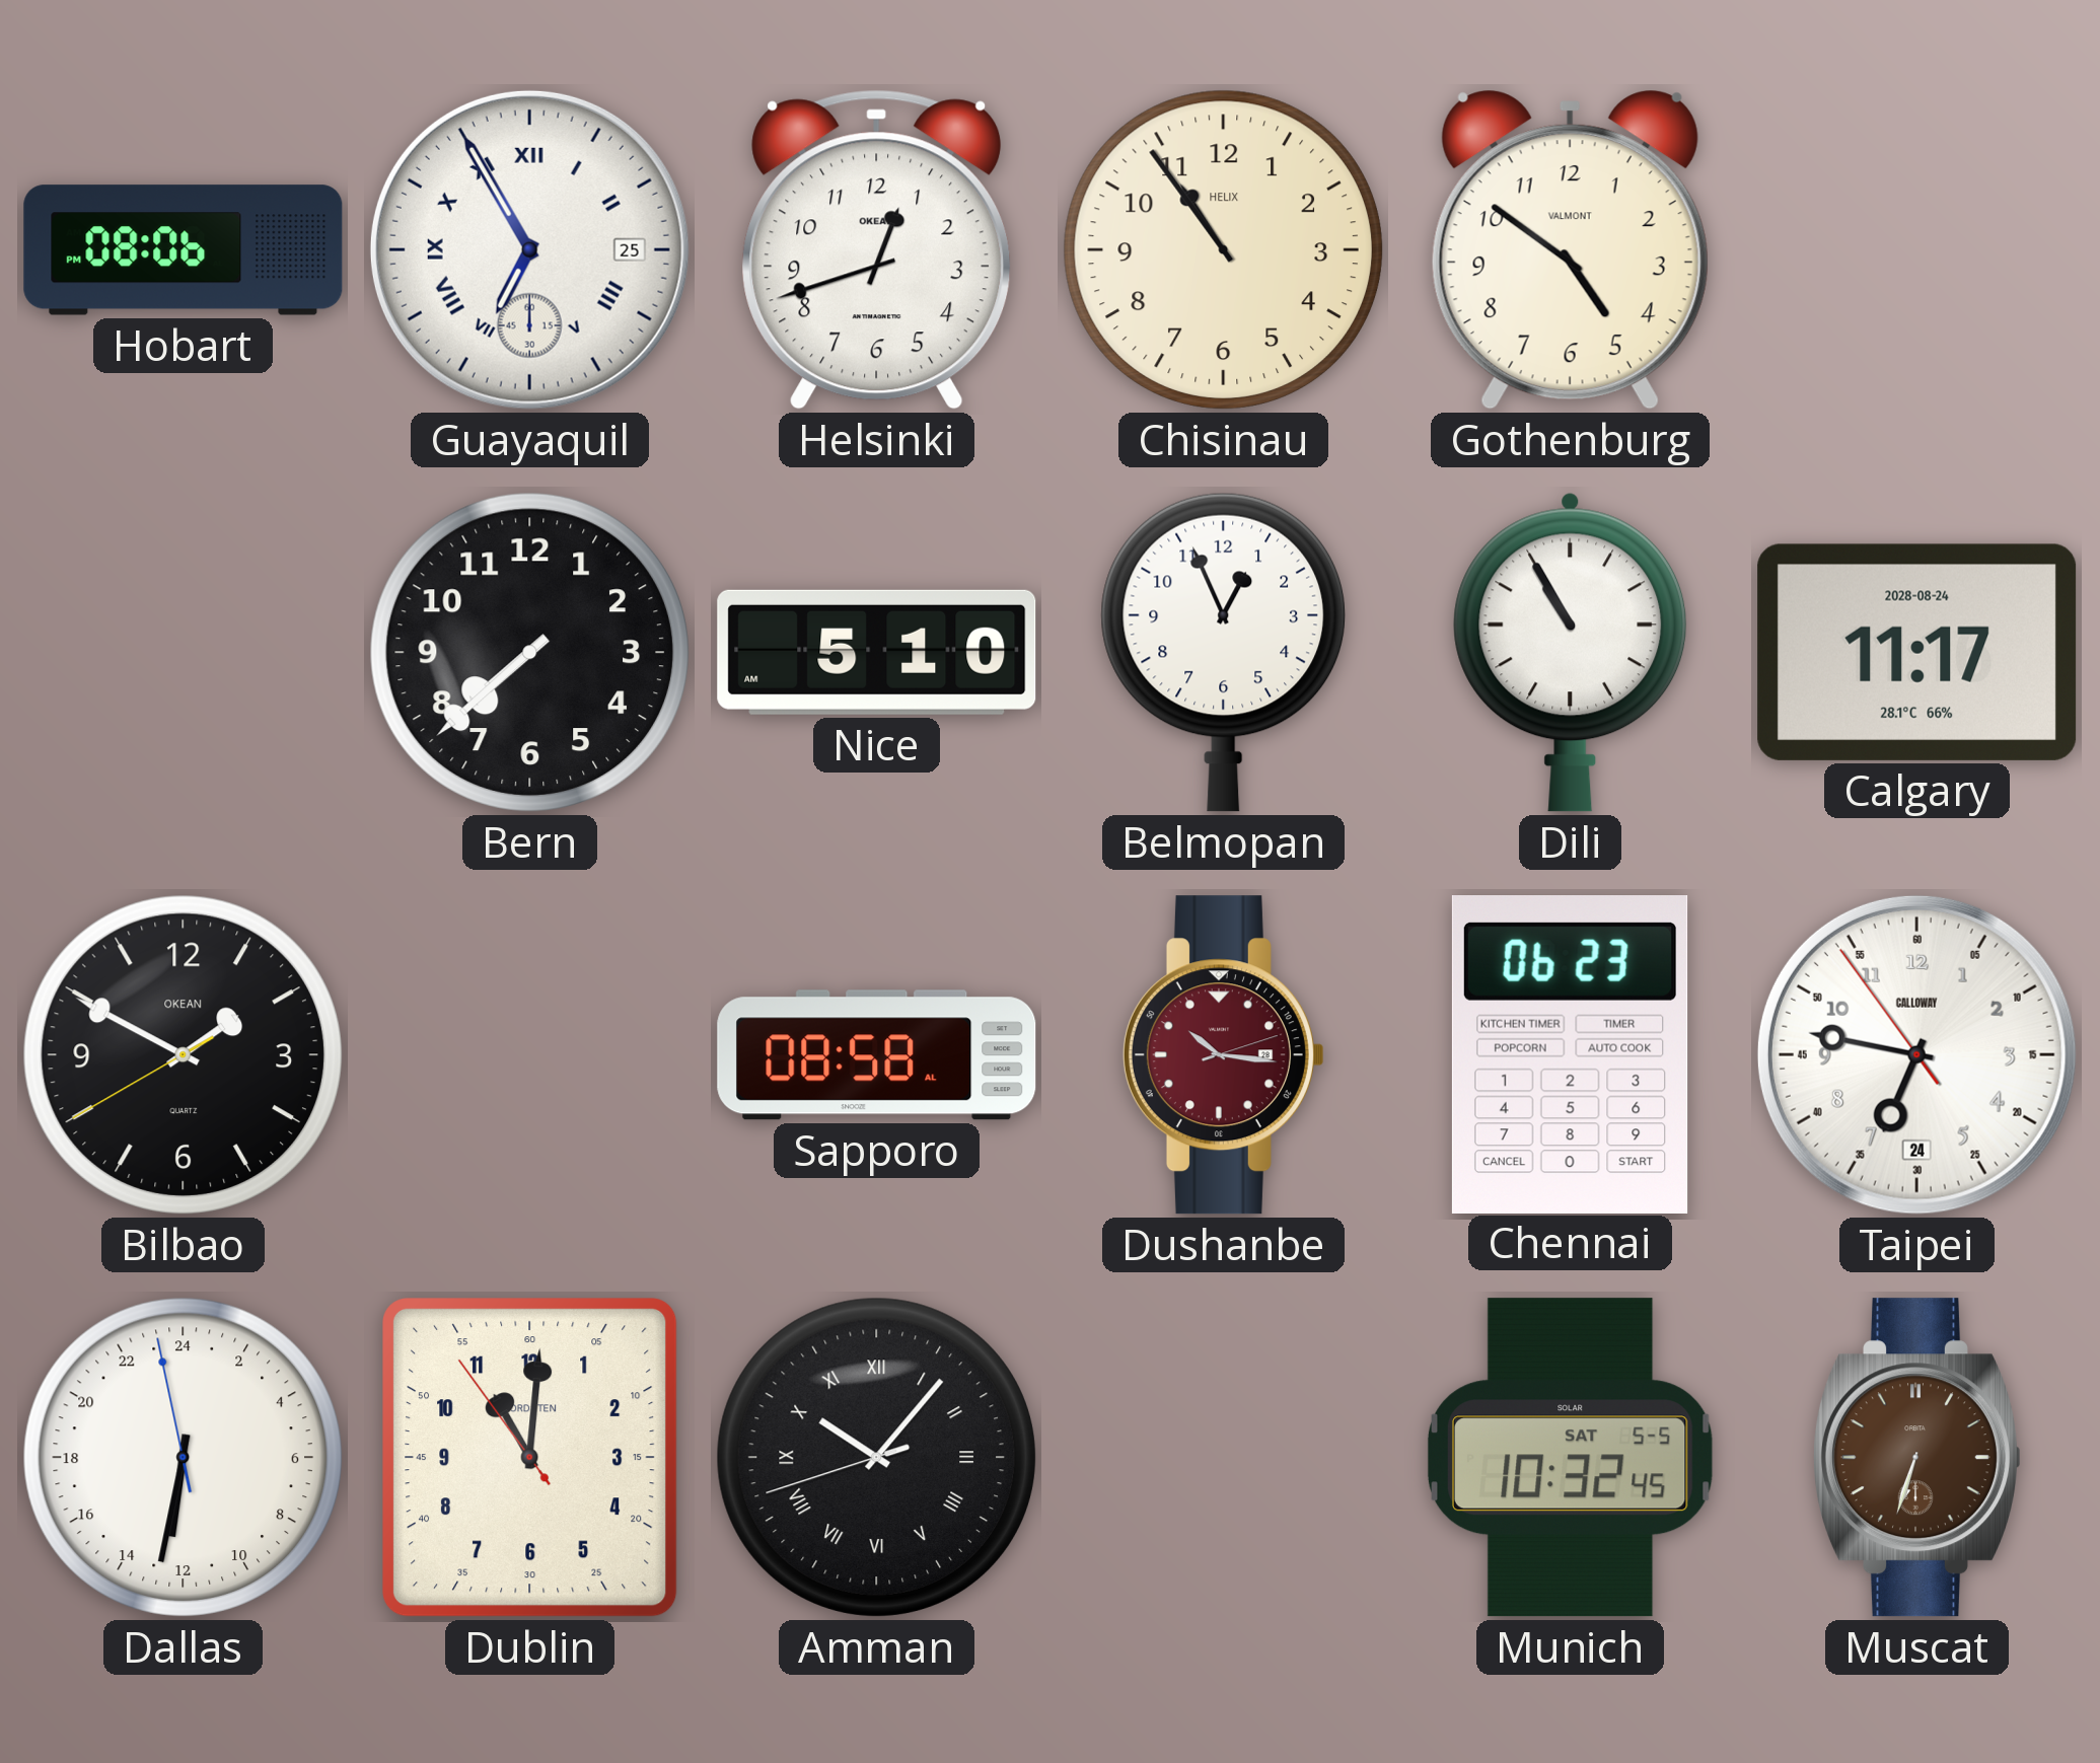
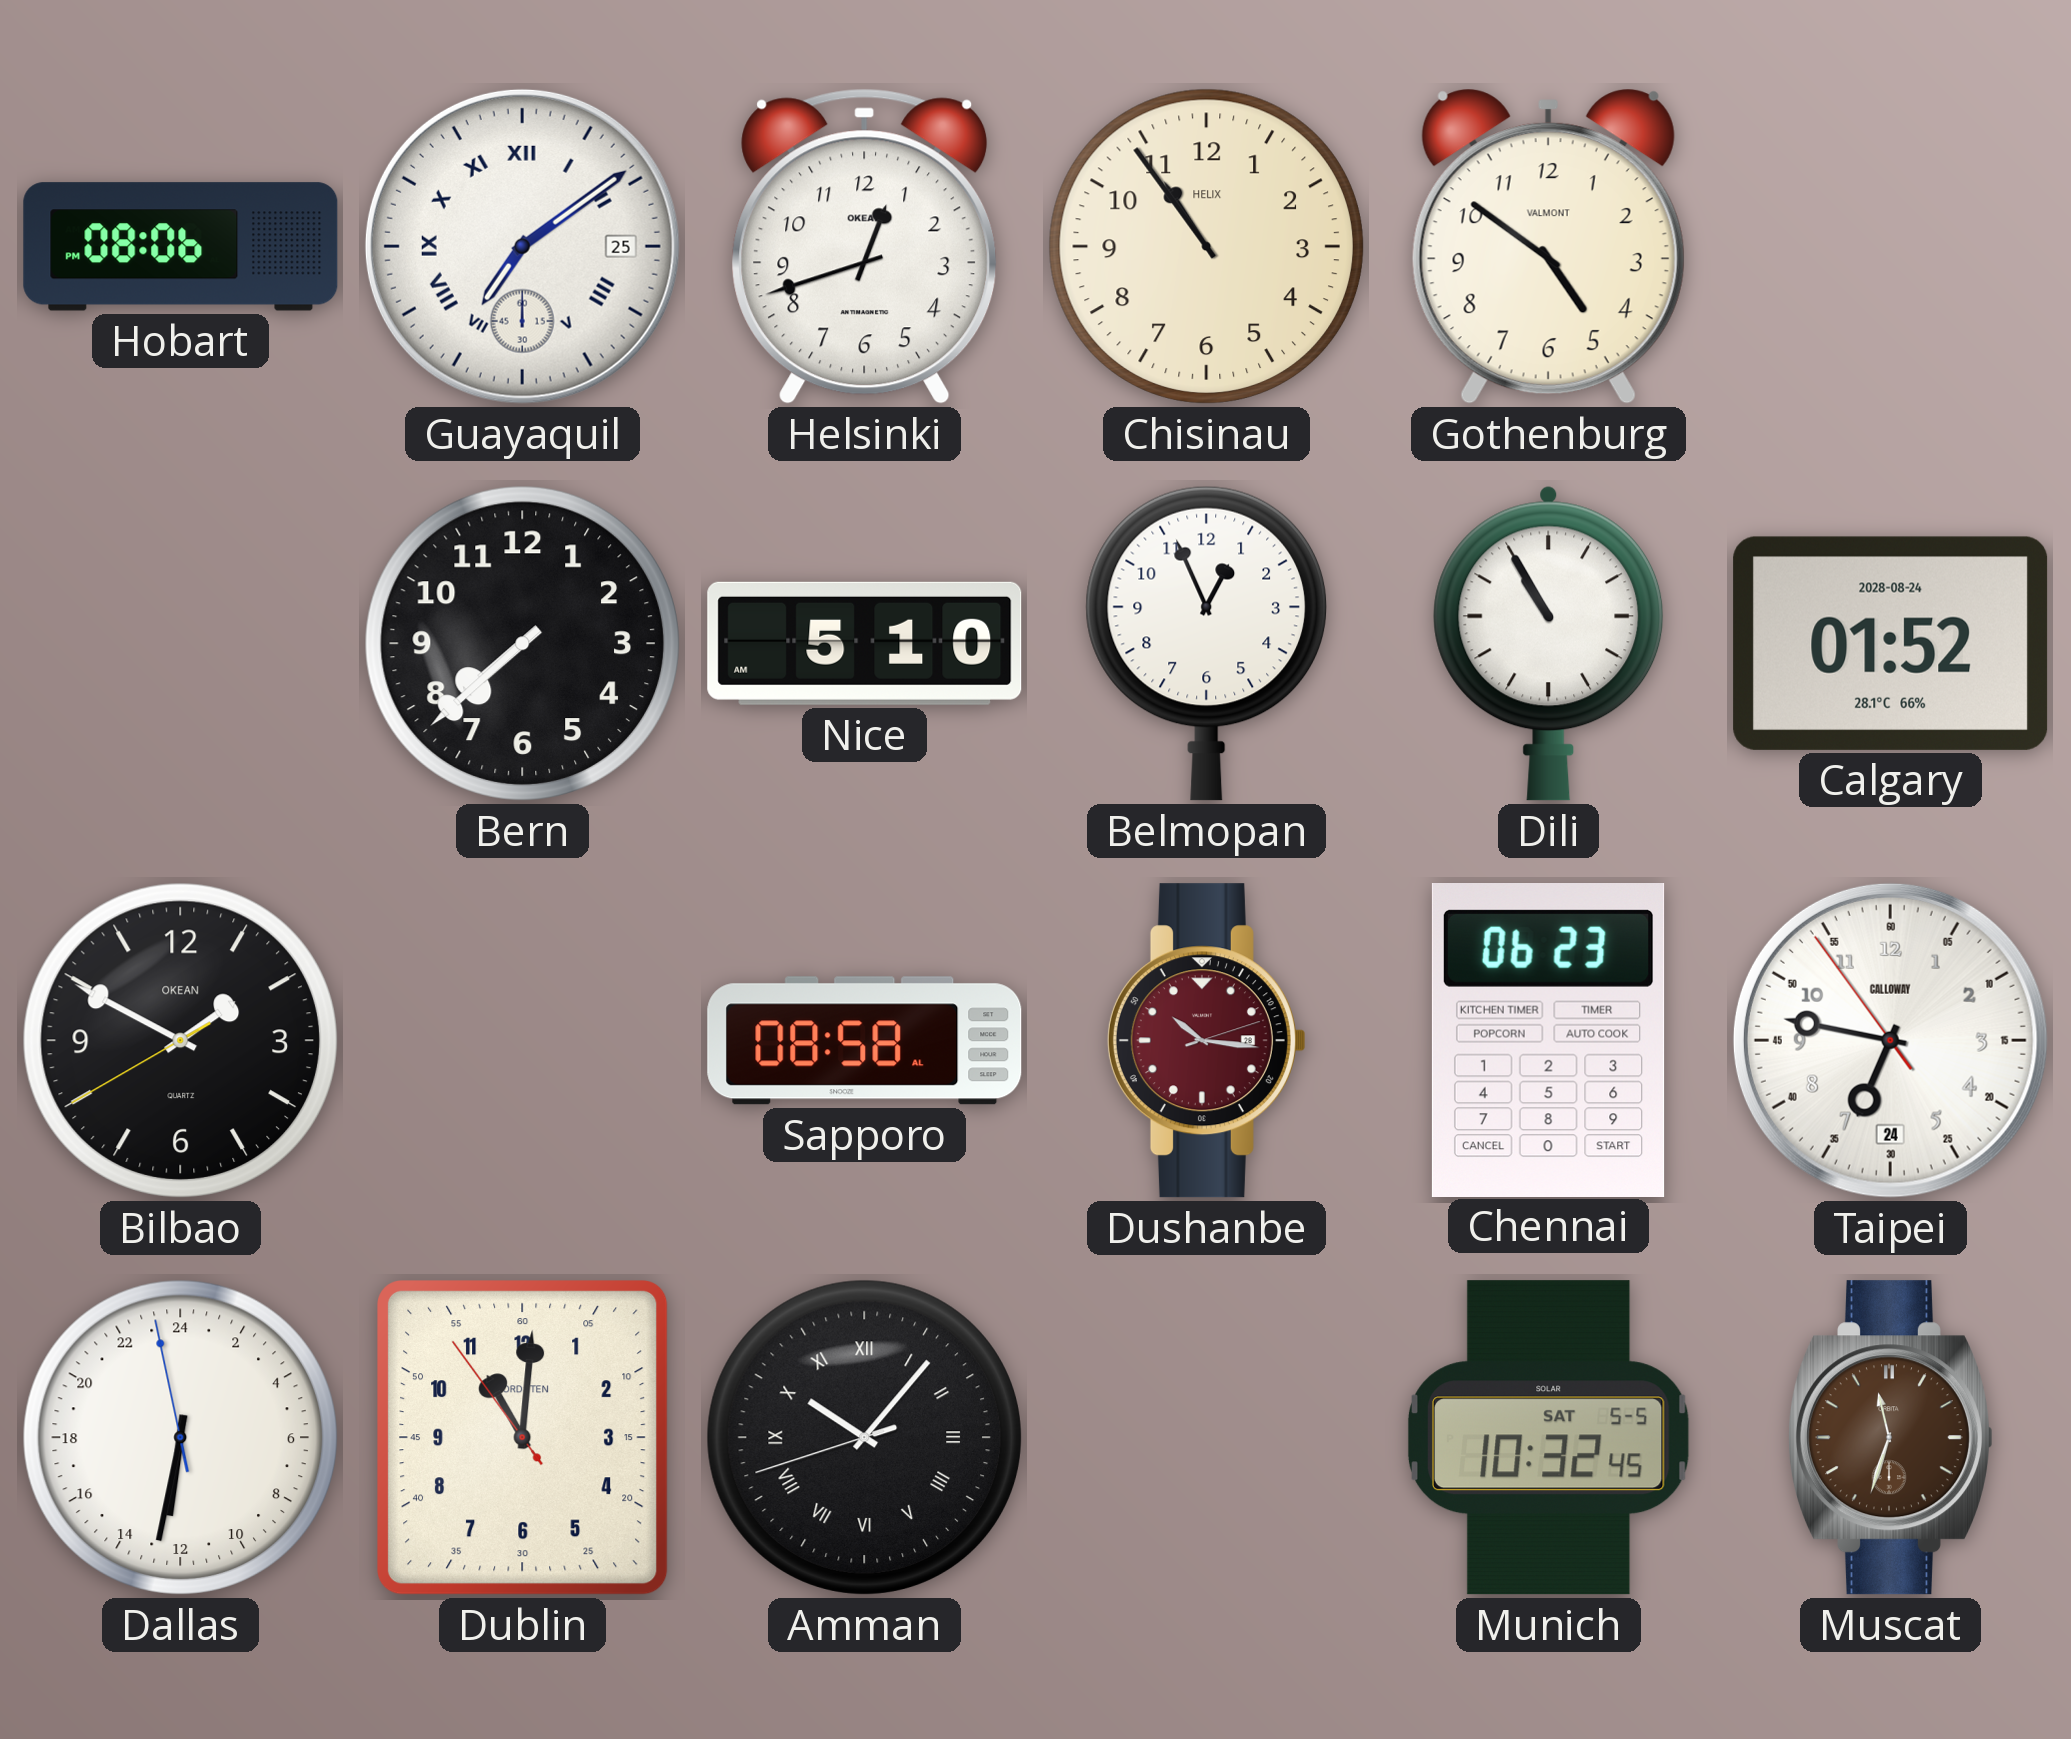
Guayaquil: 6:55 -> 7:09
Calgary: 11:17 -> 01:52
Muscat: 6:33 -> 11:33
